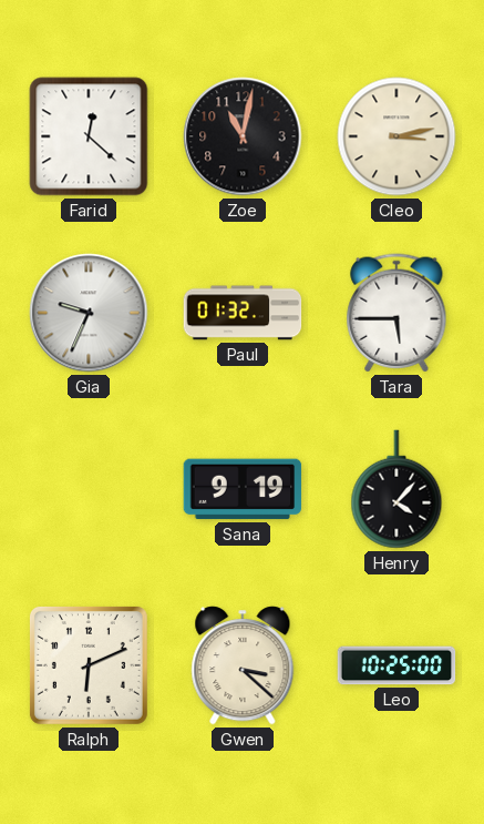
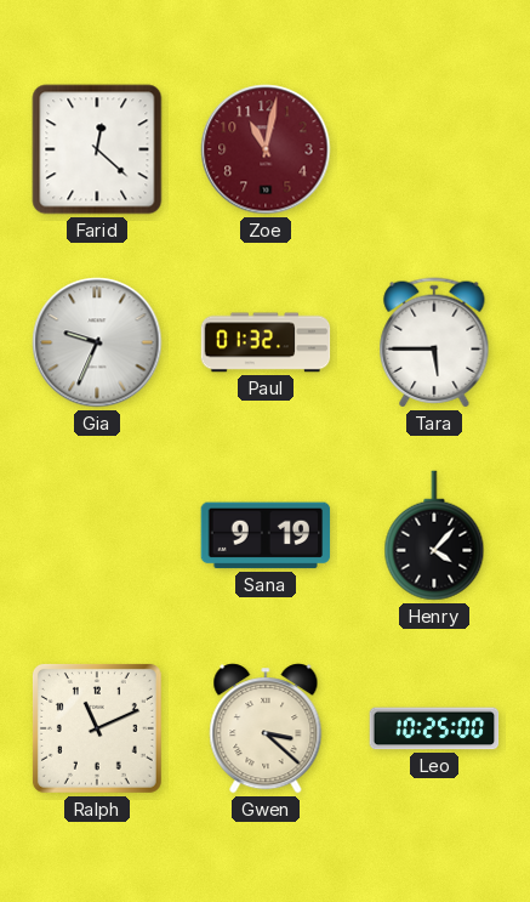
Zoe dial: black -> burgundy
Cleo: 3:13 -> none
Ralph: 6:11 -> 11:11
